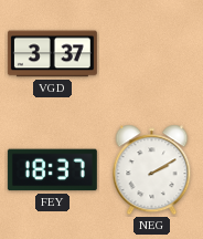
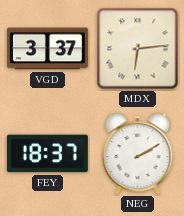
MDX: none -> 6:14
